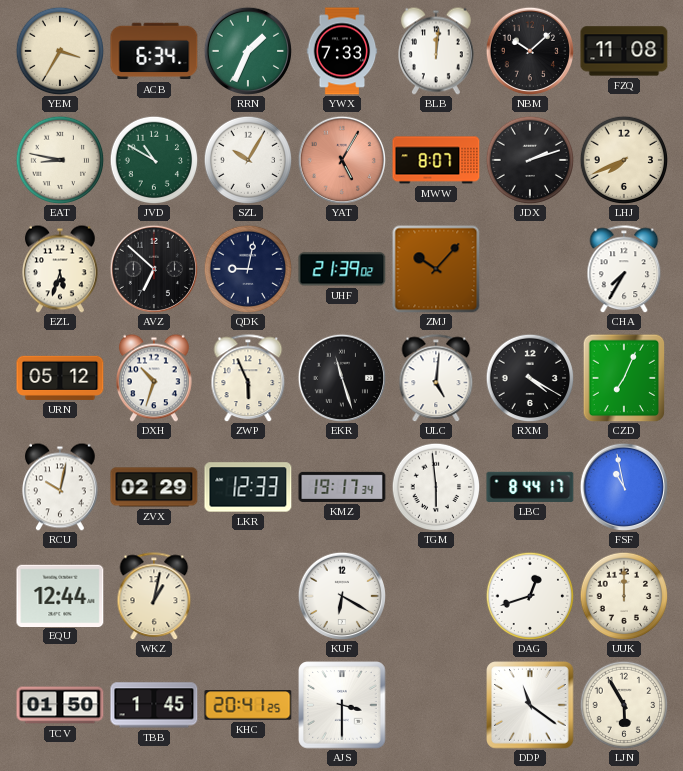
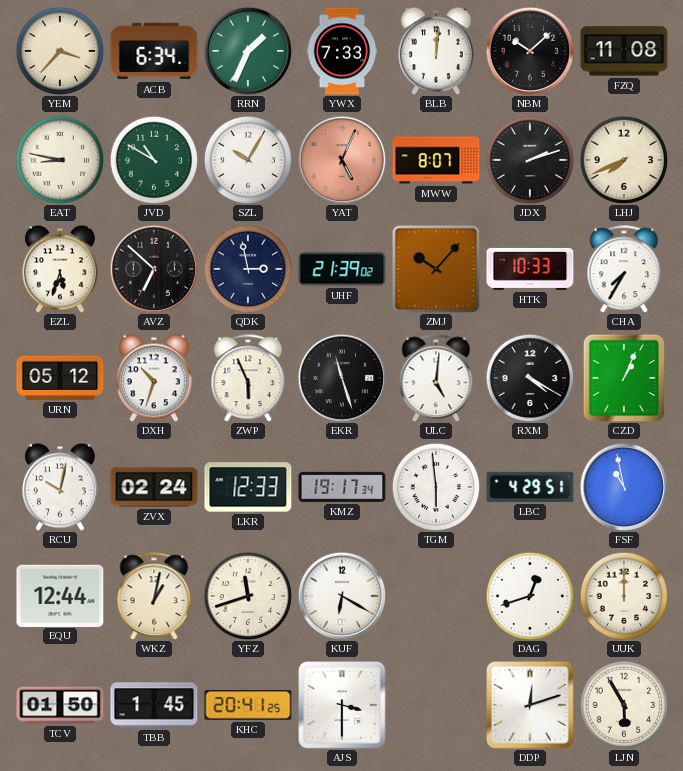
YEM: 3:35 -> 3:37
YAT: 5:05 -> 5:04
QDK: 9:02 -> 2:58
HTK: none -> 10:33
CZD: 7:04 -> 1:04
ZVX: 02:29 -> 02:24
LBC: 8:44 -> 4:29
YFZ: none -> 11:42
DDP: 11:21 -> 12:12
